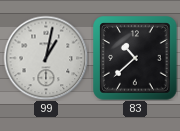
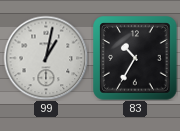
83: 10:38 -> 10:35
